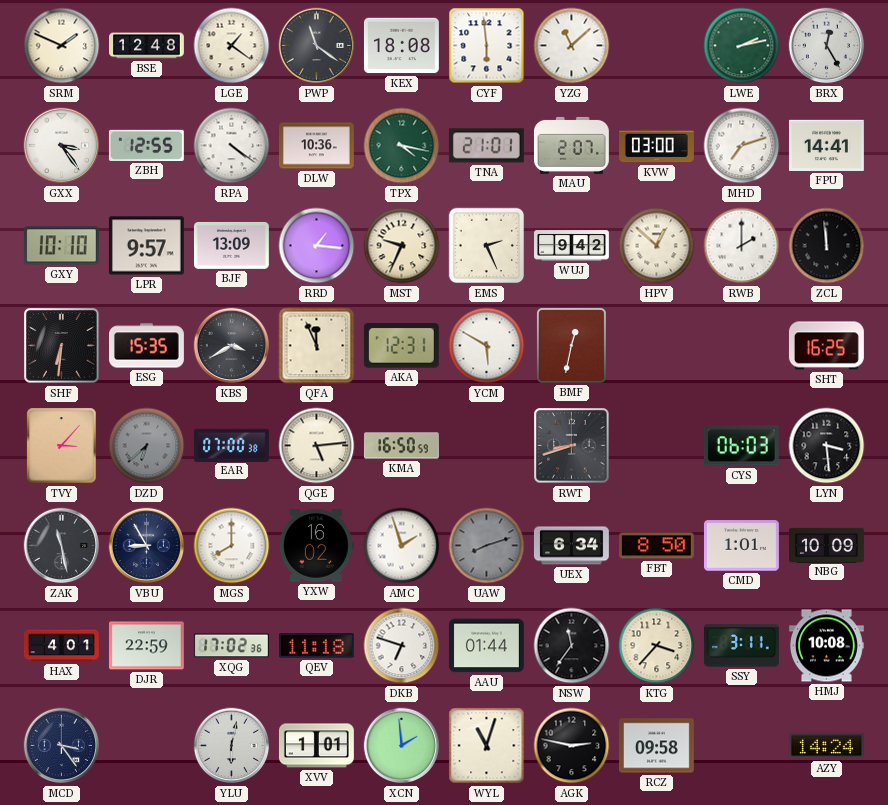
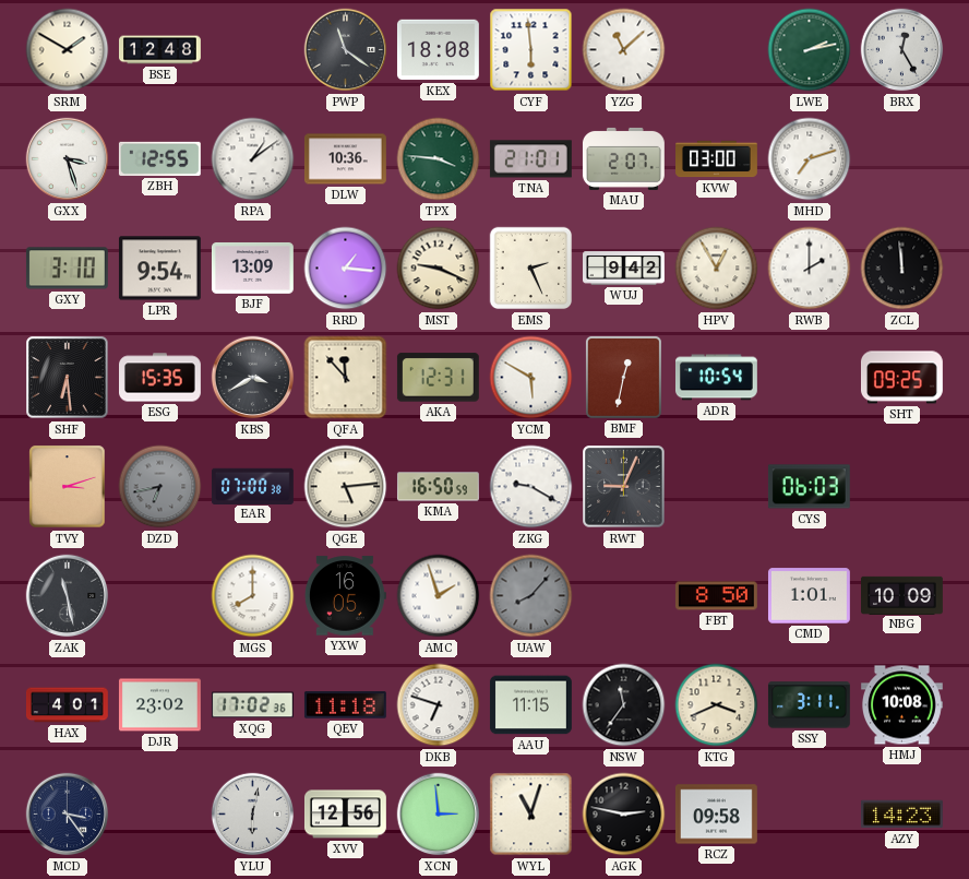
SRM: 1:49 -> 1:50
LGE: 1:21 -> none
GXX: 3:24 -> 3:27
RPA: 4:21 -> 1:09
TPX: 4:17 -> 3:46
FPU: 14:41 -> none
GXY: 10:10 -> 3:10
LPR: 9:57 -> 9:54
MST: 9:34 -> 9:19
HPV: 12:52 -> 12:55
SHF: 6:31 -> 6:29
QFA: 11:56 -> 11:53
ADR: none -> 10:54
SHT: 16:25 -> 09:25
TVY: 3:07 -> 3:12
DZD: 6:38 -> 6:43
ZKG: none -> 9:20
RWT: 8:42 -> 9:04
LYN: 3:29 -> none
VBU: 8:55 -> none
YXW: 16:02 -> 16:05
UAW: 8:12 -> 8:07
UEX: 6:34 -> none
DJR: 22:59 -> 23:02
AAU: 01:44 -> 11:15
KTG: 3:37 -> 3:41
XVV: 1:01 -> 12:56
XCN: 1:59 -> 2:59
AZY: 14:24 -> 14:23
